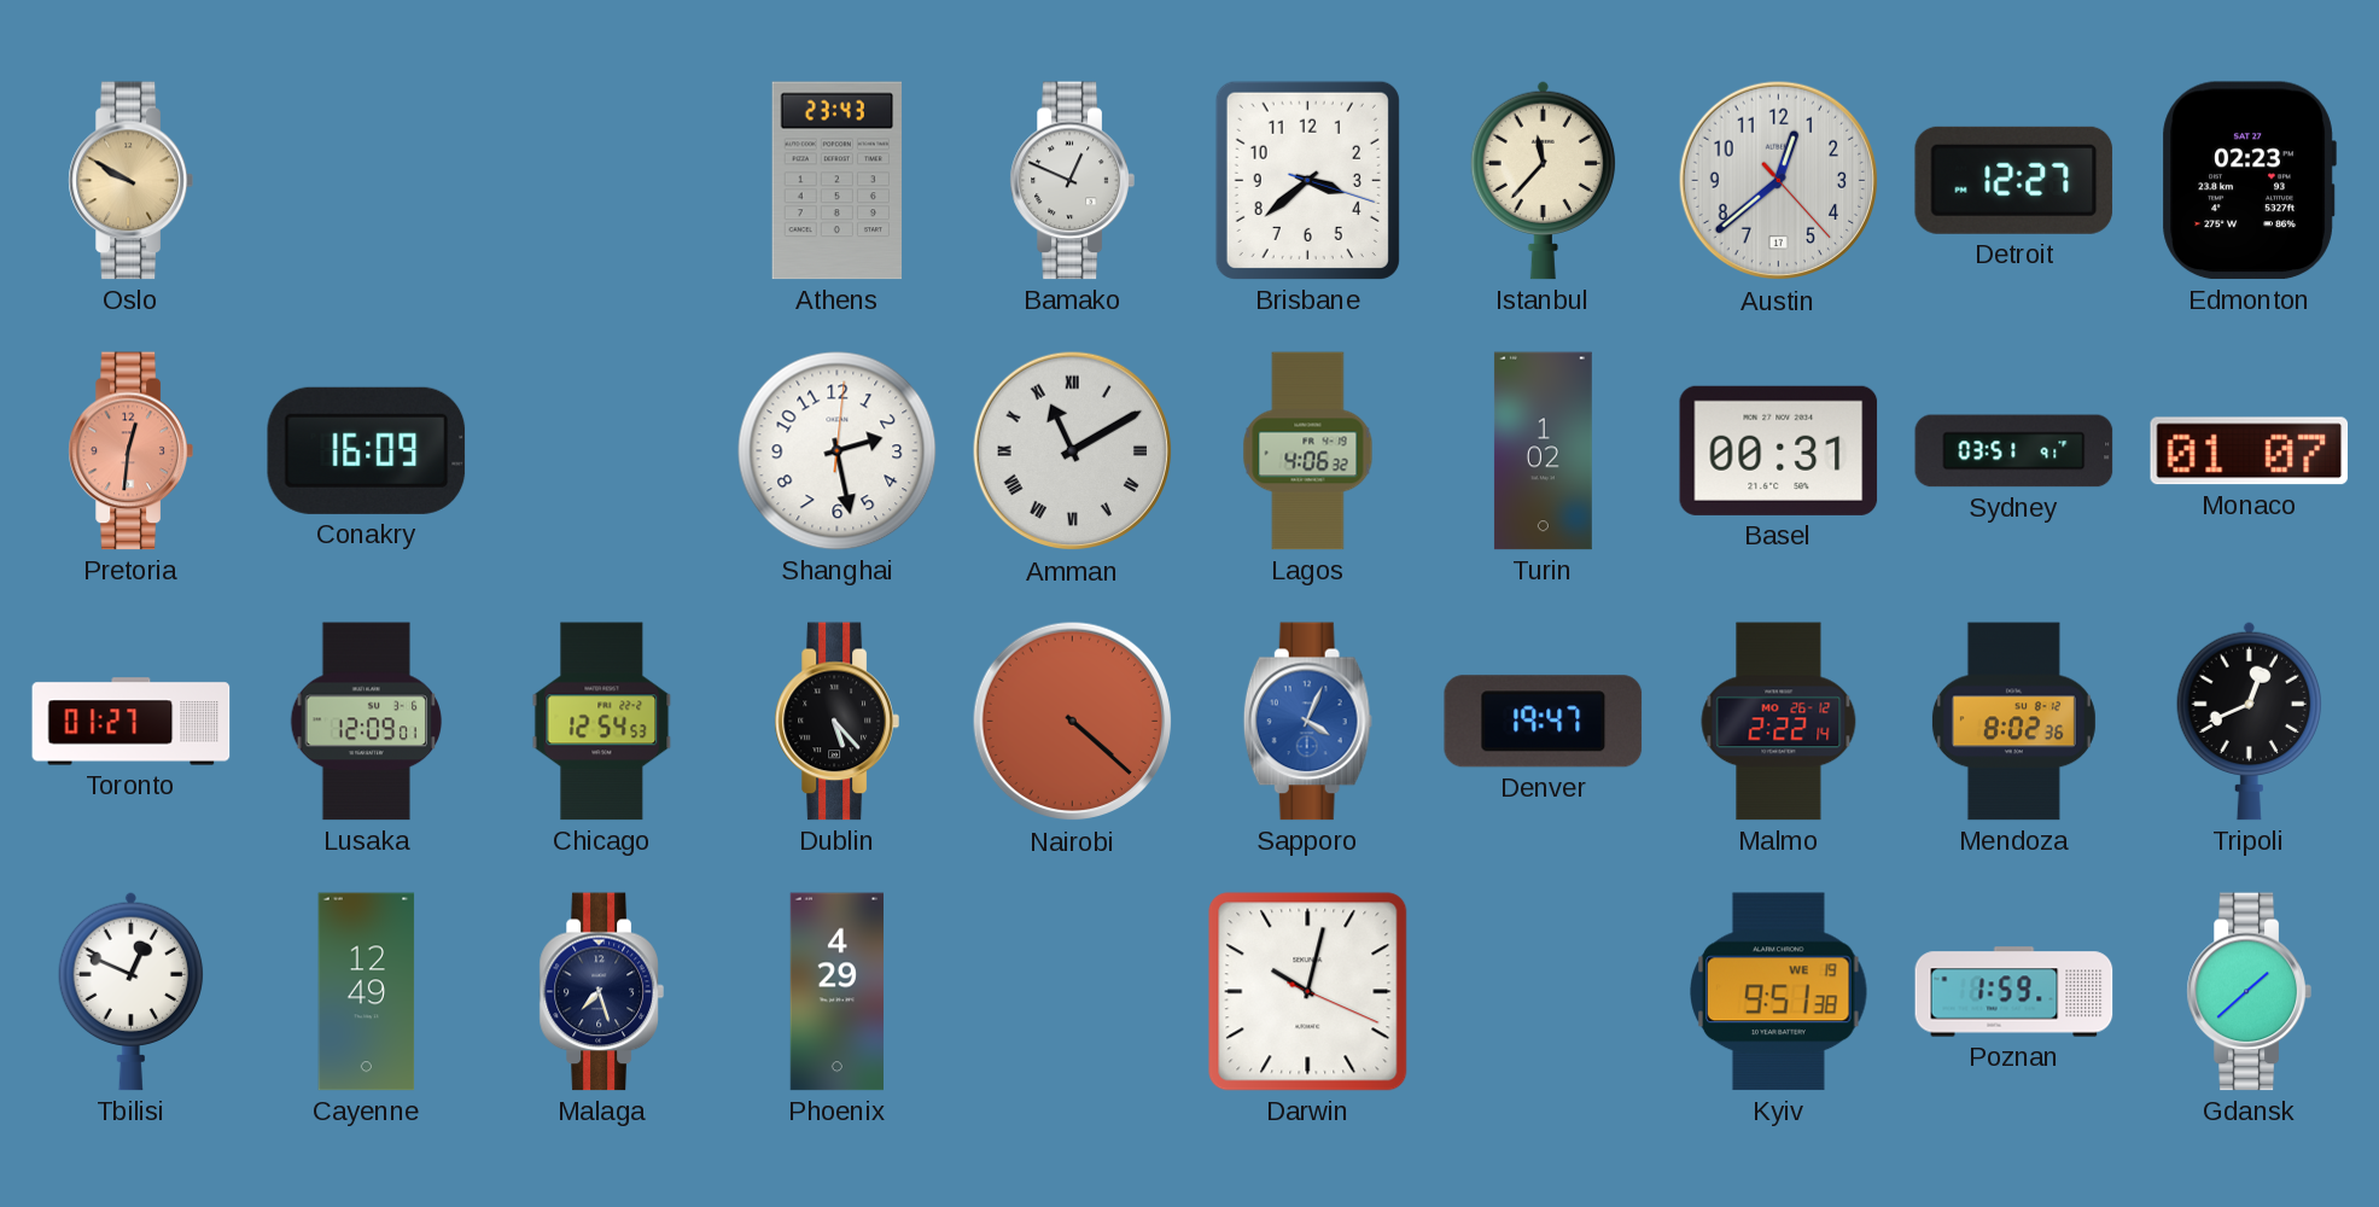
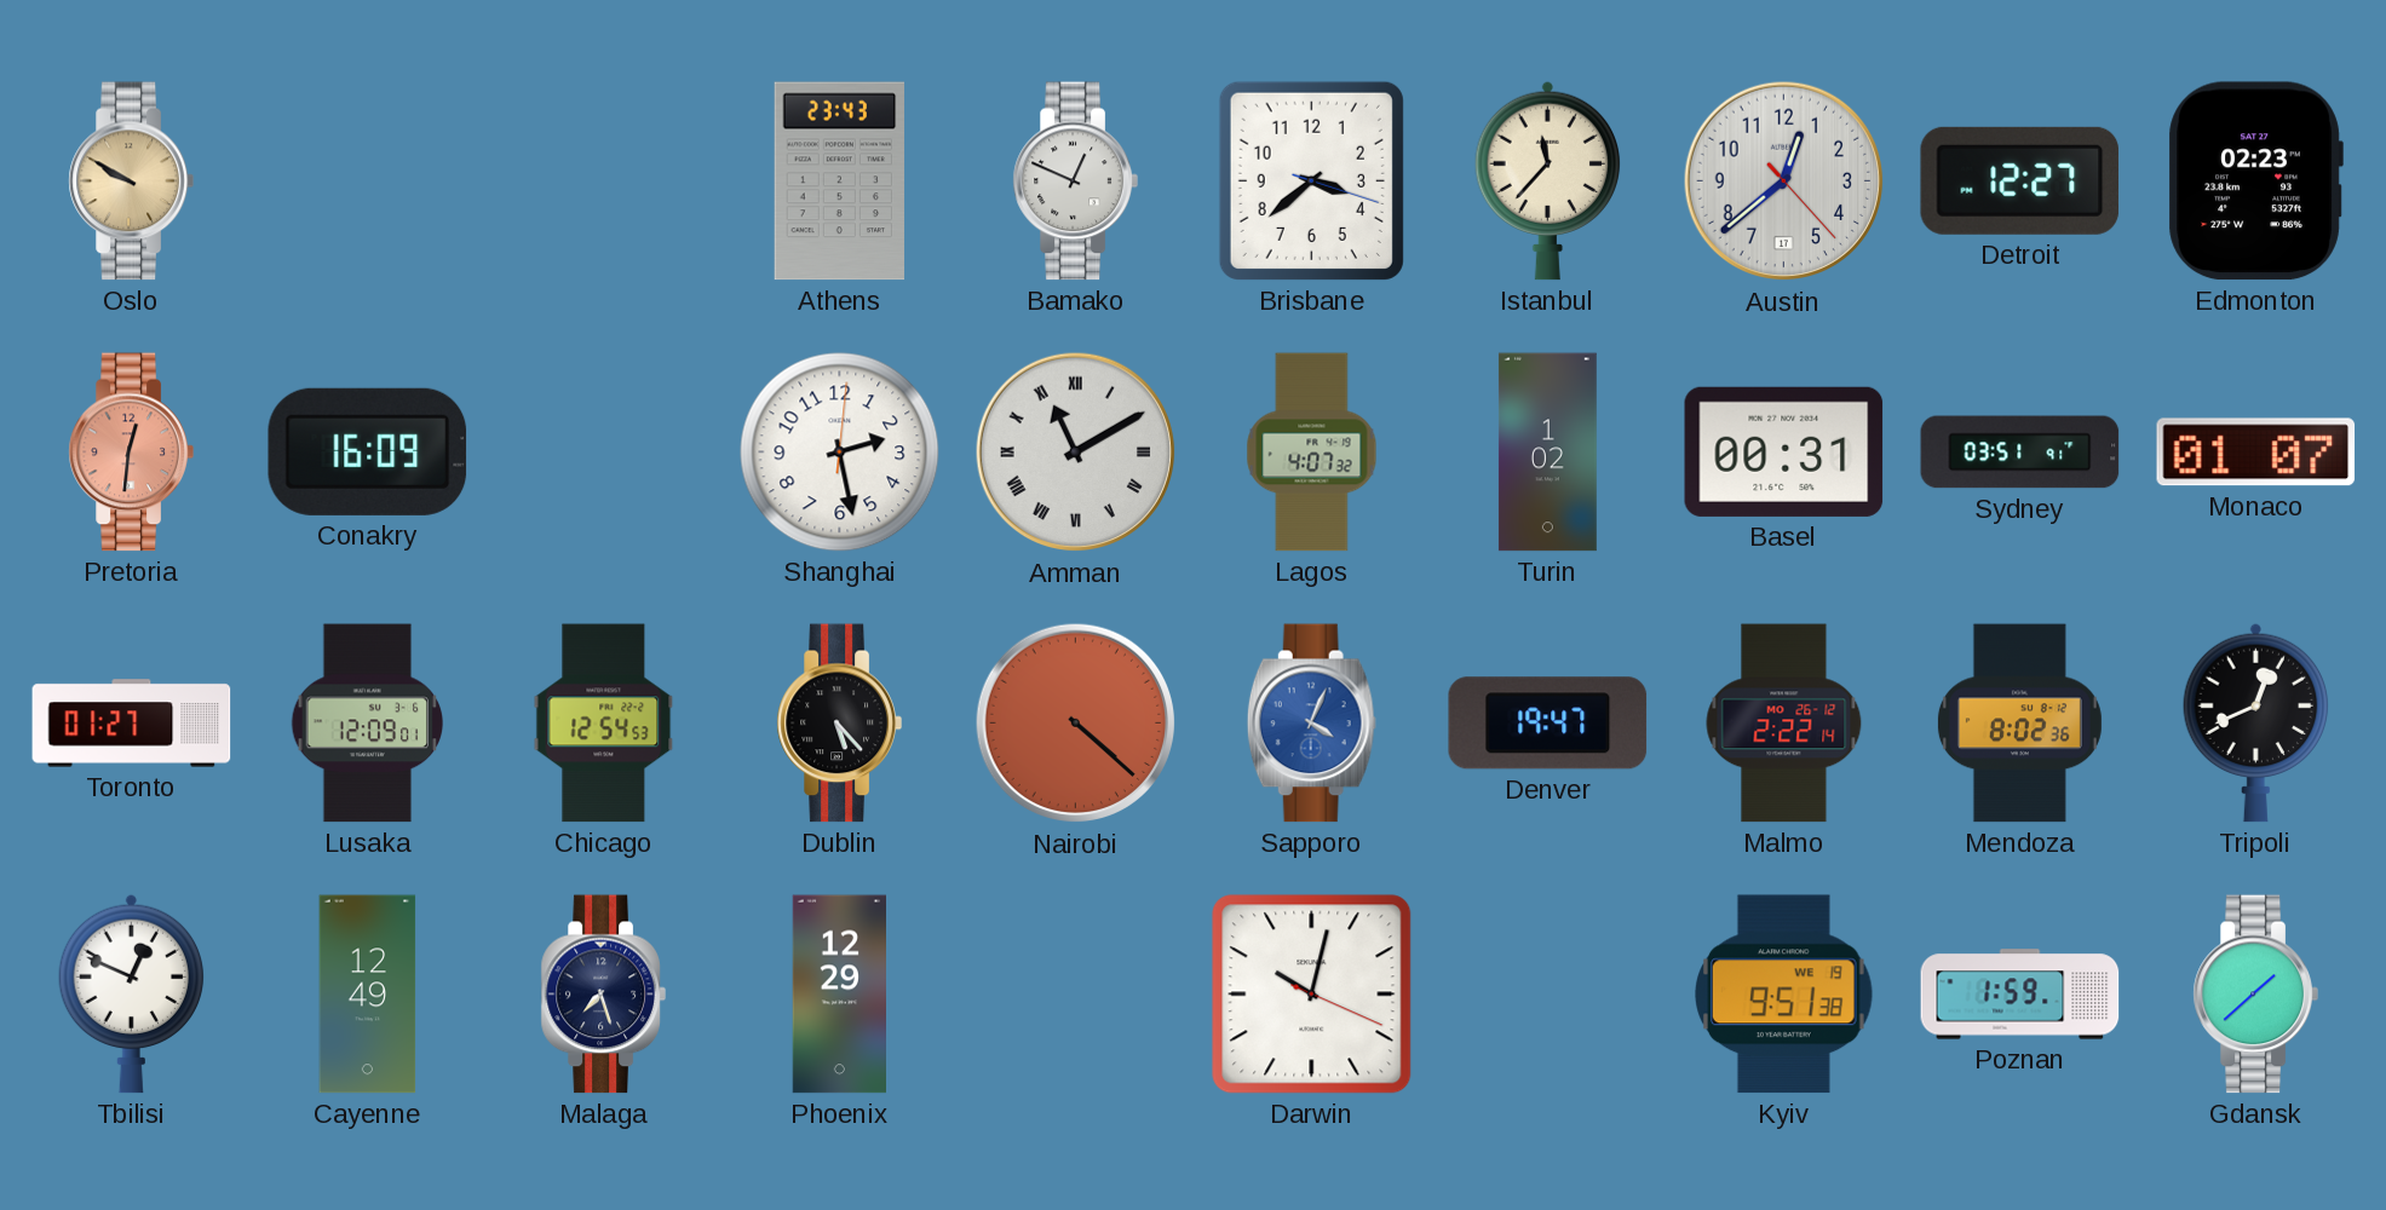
Lagos: 4:06 -> 4:07
Phoenix: 4:29 -> 12:29
